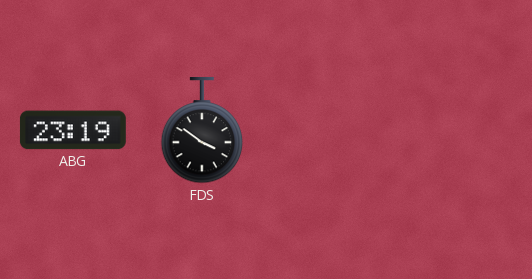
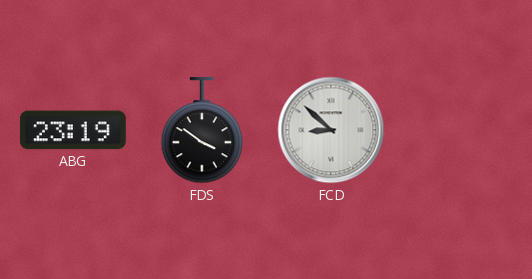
FCD: none -> 8:52
